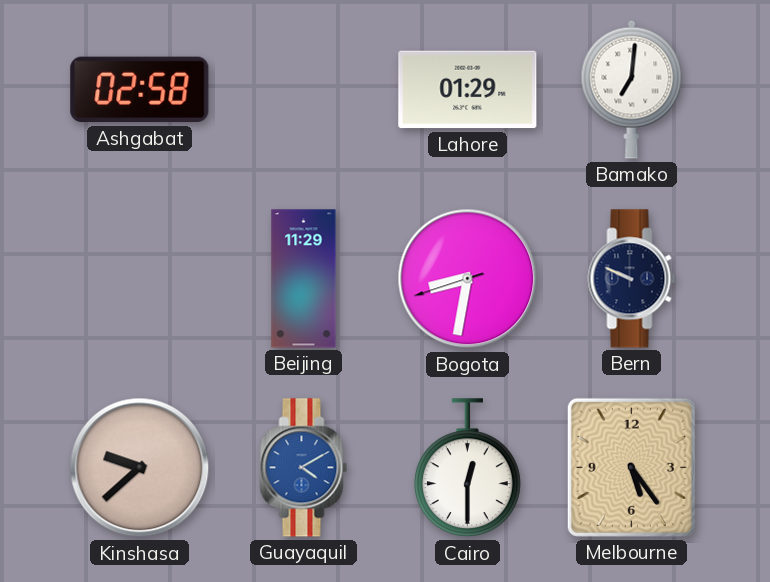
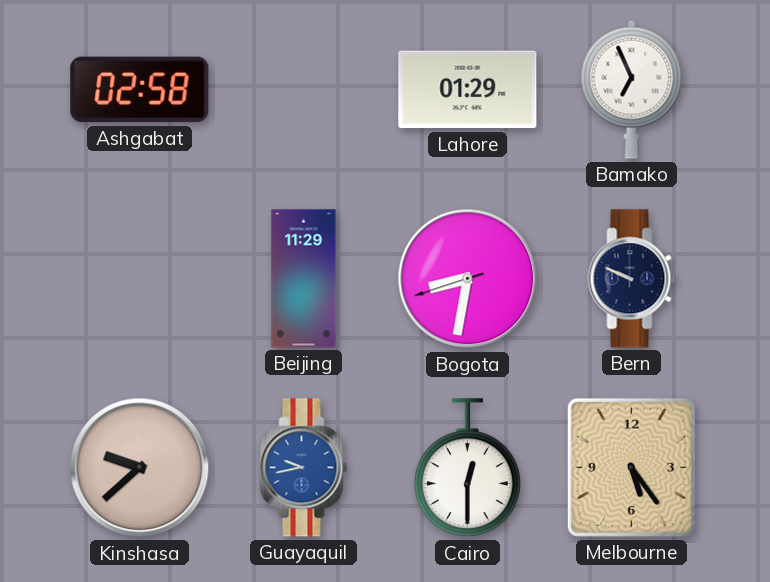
Bamako: 7:01 -> 6:56
Guayaquil: 4:10 -> 9:43
